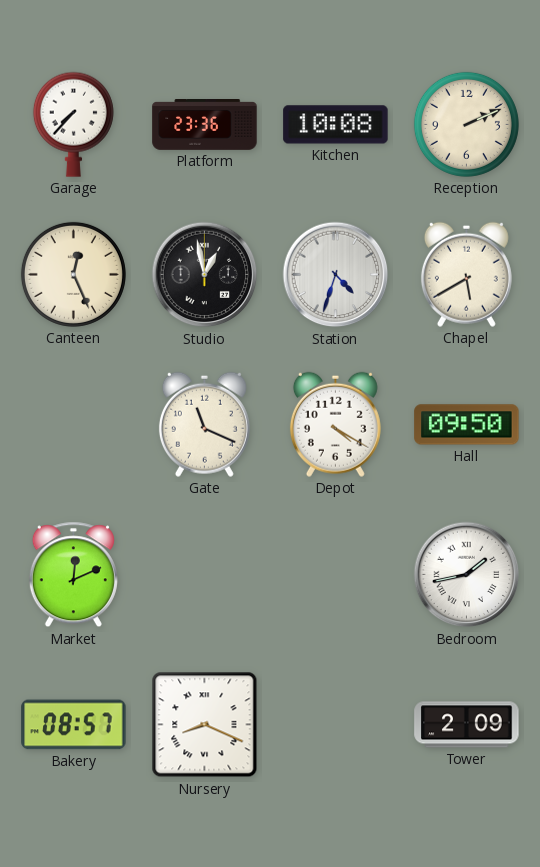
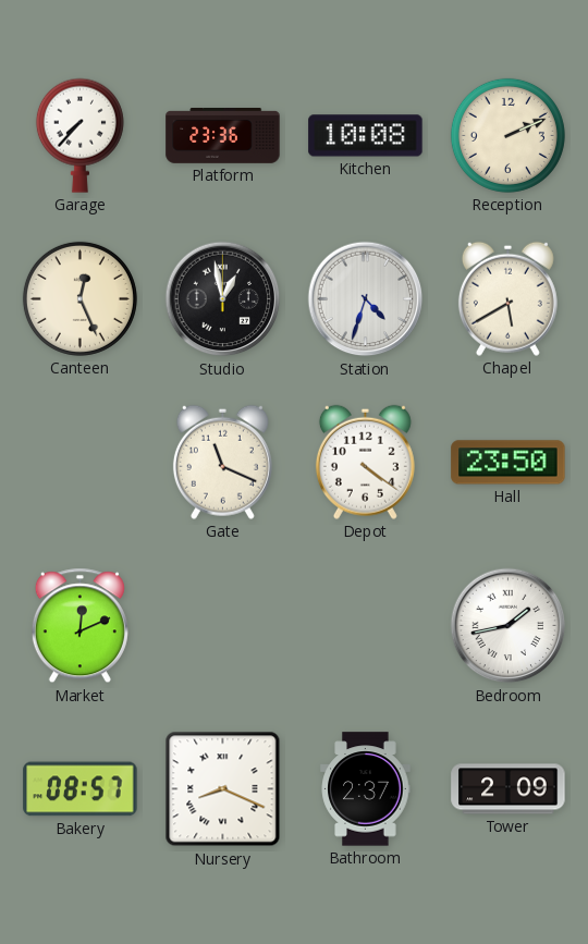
Depot: 4:20 -> 4:21
Hall: 09:50 -> 23:50
Bathroom: none -> 2:37
